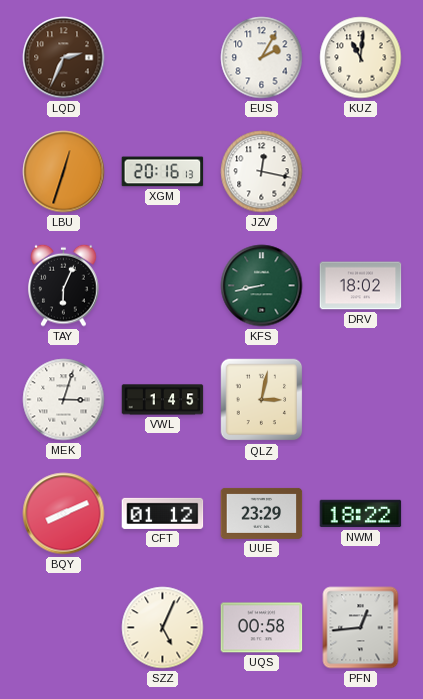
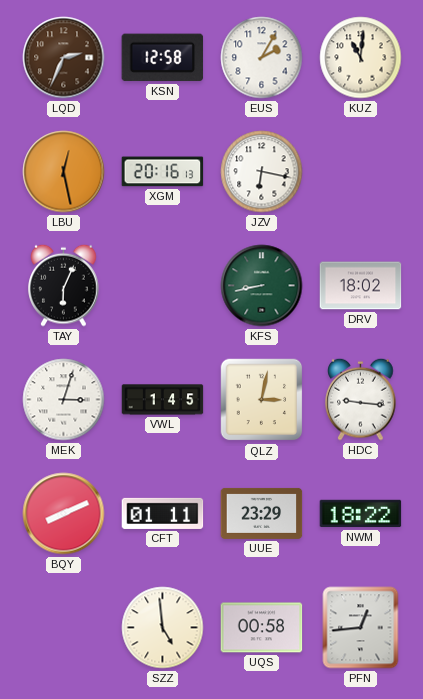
KSN: none -> 12:58
LBU: 12:33 -> 12:28
JZV: 12:17 -> 6:17
HDC: none -> 9:16
CFT: 01:12 -> 01:11
SZZ: 5:04 -> 4:59
